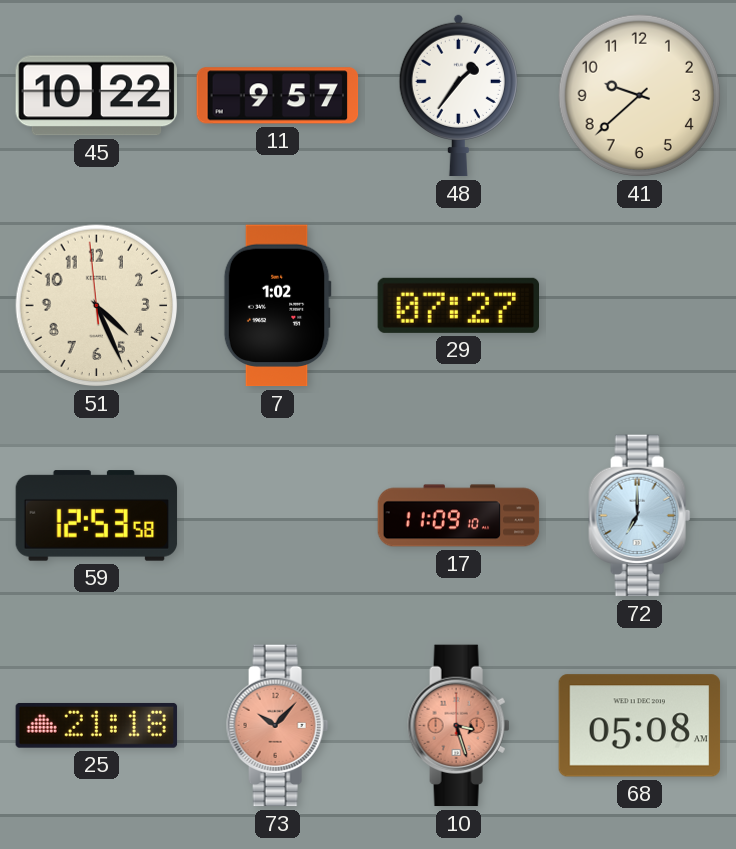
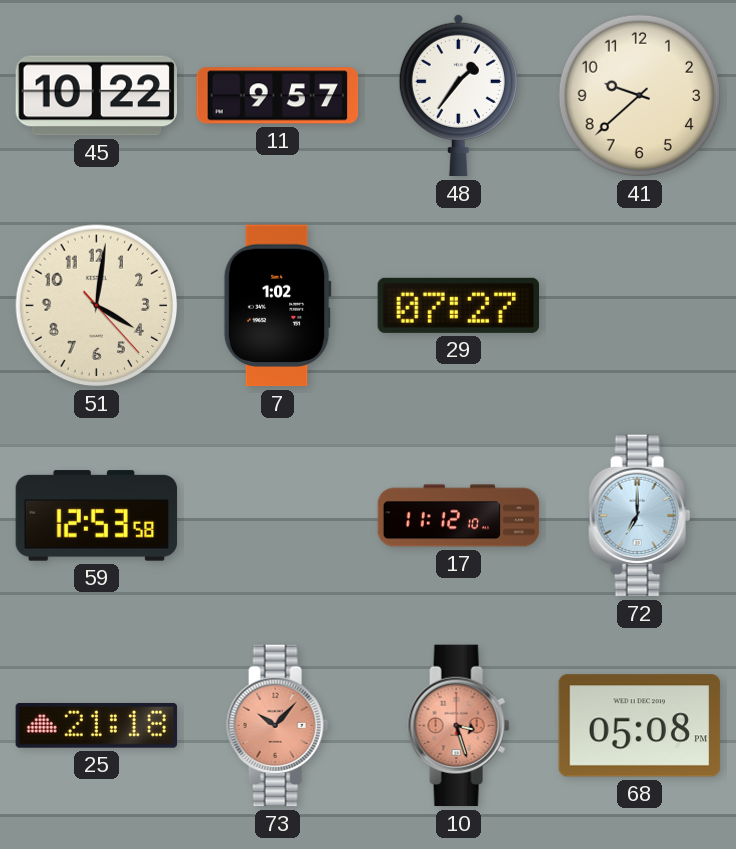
51: 4:25 -> 4:01
17: 11:09 -> 11:12
68: 05:08 AM -> 05:08 PM
